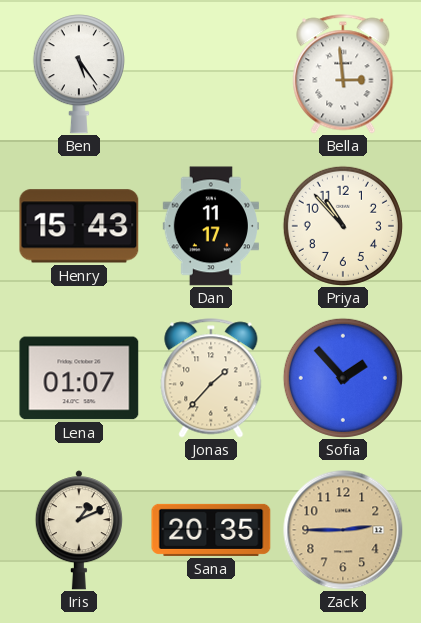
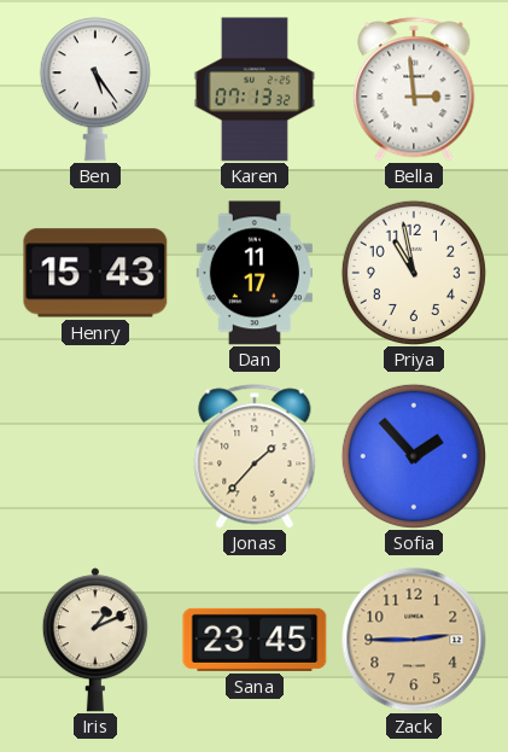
Karen: none -> 07:13
Priya: 10:53 -> 10:58
Lena: 01:07 -> none
Sana: 20:35 -> 23:45
